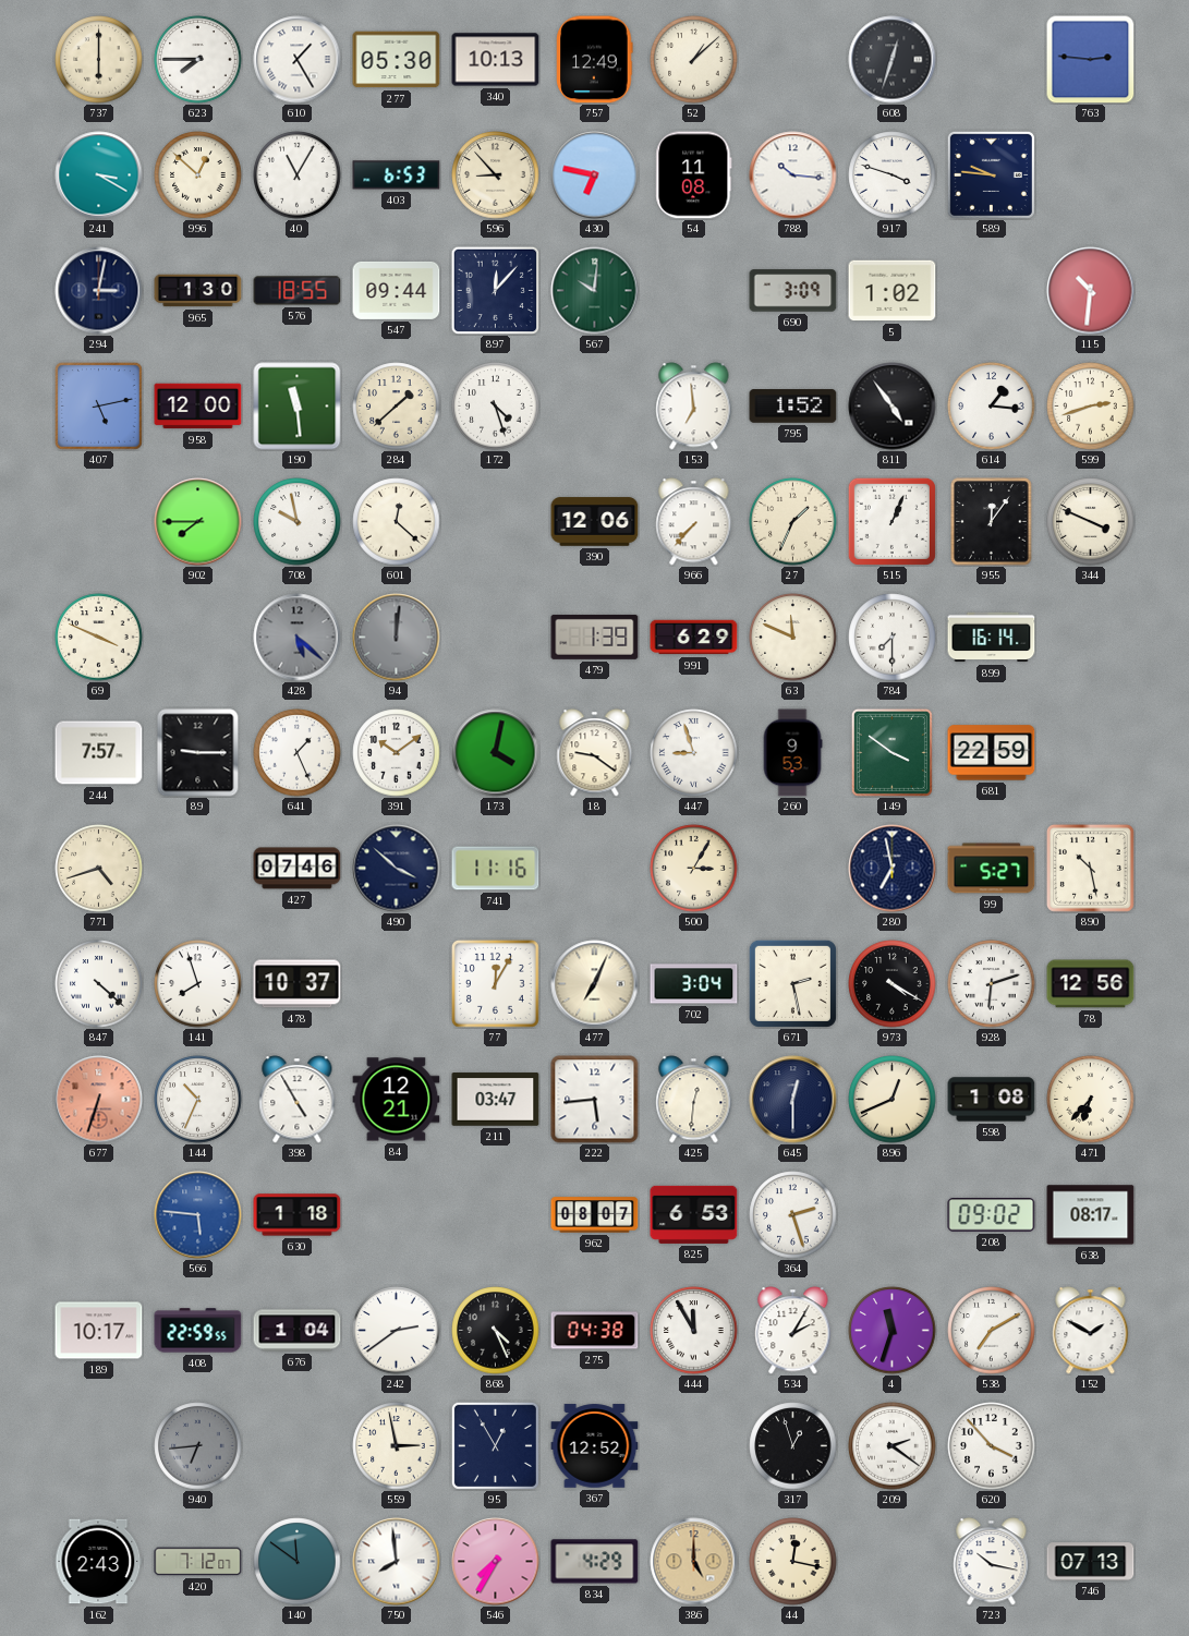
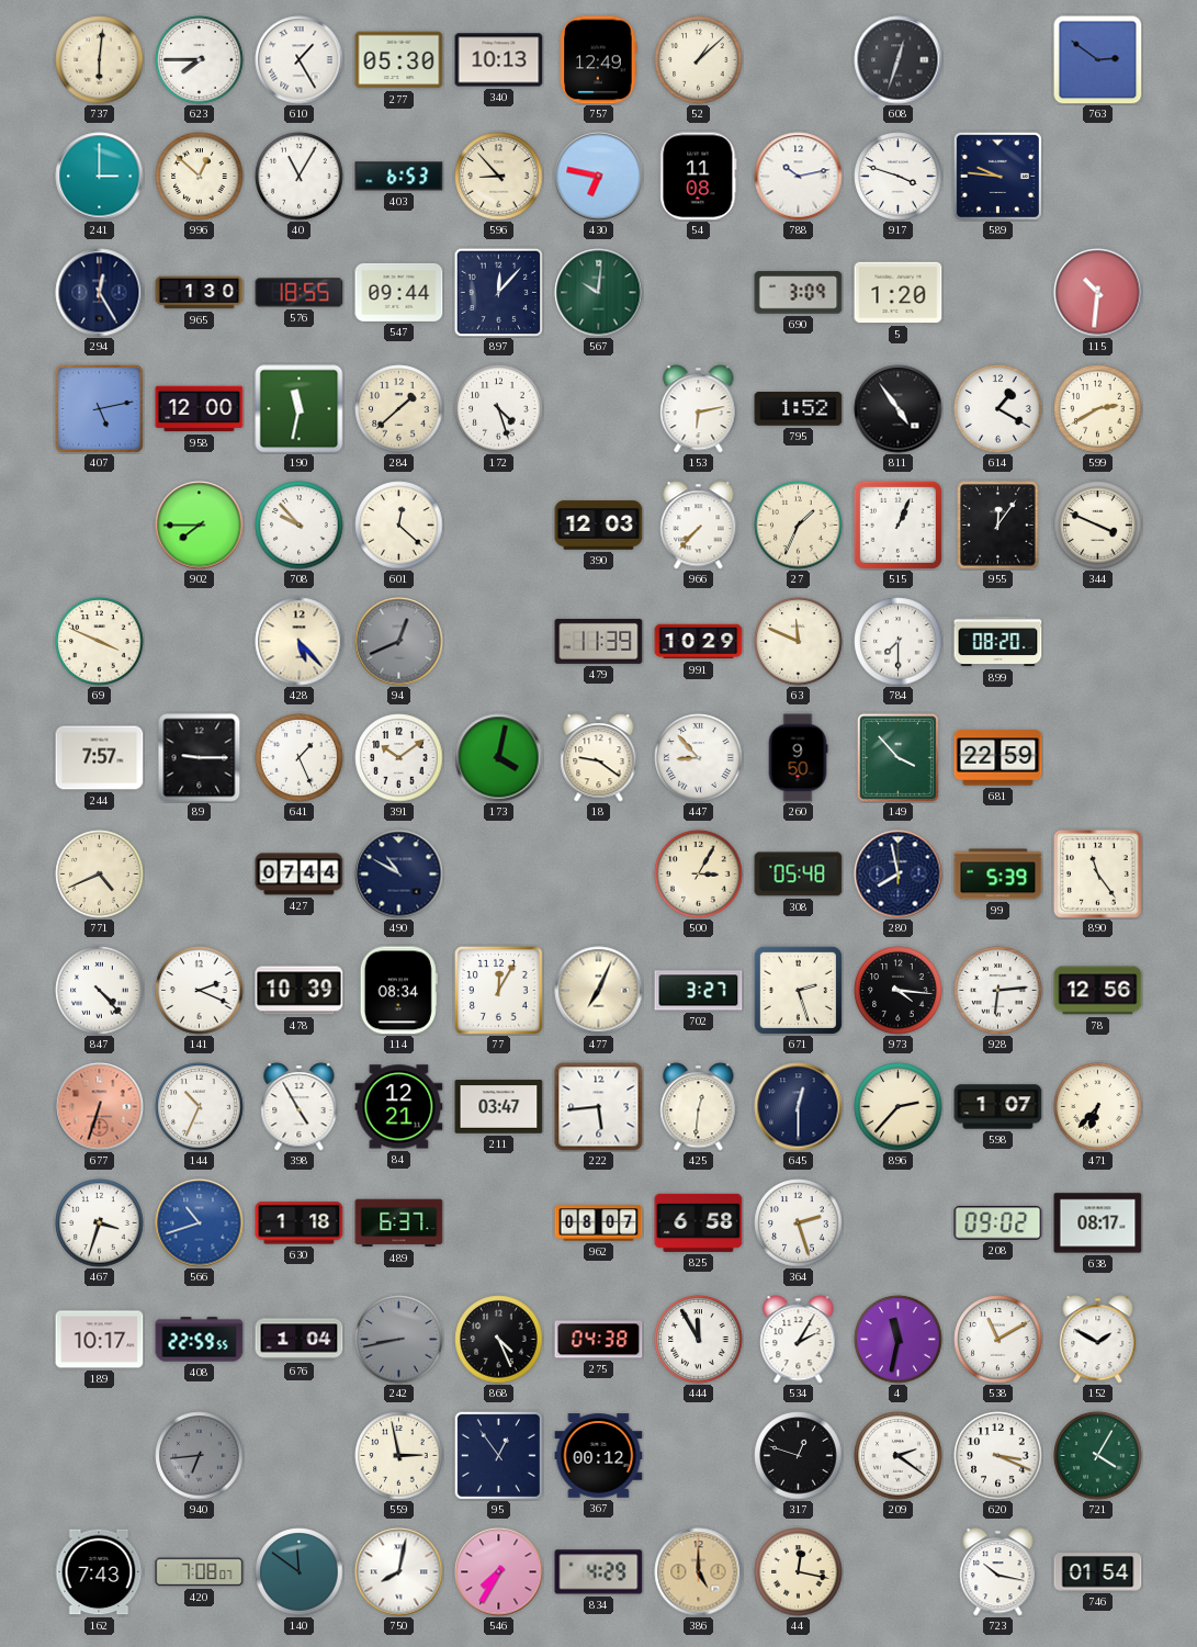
737: 6:00 -> 6:01
763: 2:46 -> 2:51
241: 3:20 -> 3:00
788: 10:16 -> 10:13
294: 3:02 -> 12:25
5: 1:02 -> 1:20
190: 11:29 -> 11:32
153: 6:59 -> 6:13
614: 1:16 -> 1:20
599: 2:42 -> 2:40
708: 9:58 -> 9:53
390: 12:06 -> 12:03
428: 5:22 -> 5:23
428 dial: grey -> cream
94: 12:01 -> 12:41
479: 1:39 -> 11:39
991: 6:29 -> 10:29
899: 16:14 -> 08:20
447: 8:57 -> 8:53
260: 9:53 -> 9:50
149: 3:51 -> 3:53
771: 4:42 -> 4:41
427: 07:46 -> 07:44
490: 3:52 -> 10:50
741: 11:16 -> none
308: none -> 05:48
280: 6:58 -> 7:58
99: 5:27 -> 5:39
890: 10:28 -> 11:24
847: 4:22 -> 4:23
141: 7:57 -> 2:19
478: 10:37 -> 10:39
114: none -> 08:34
702: 3:04 -> 3:27
671: 2:28 -> 2:27
973: 4:20 -> 4:16
928: 6:12 -> 6:14
896: 12:41 -> 2:37
598: 1:08 -> 1:07
467: none -> 3:33
566: 5:46 -> 10:42
489: none -> 6:37
825: 6:53 -> 6:58
242: 2:39 -> 8:43
242 dial: white -> grey
4: 11:33 -> 11:32
538: 7:10 -> 11:10
95: 12:55 -> 12:54
367: 12:52 -> 00:12
317: 12:57 -> 12:48
620: 3:53 -> 3:19
721: none -> 4:05
162: 2:43 -> 7:43
420: 7:12 -> 7:08
750: 7:59 -> 8:02
746: 07:13 -> 01:54
